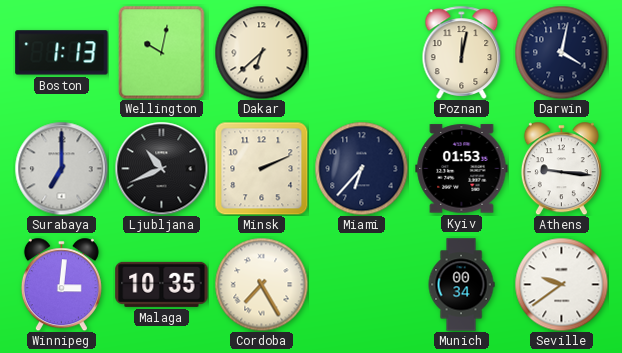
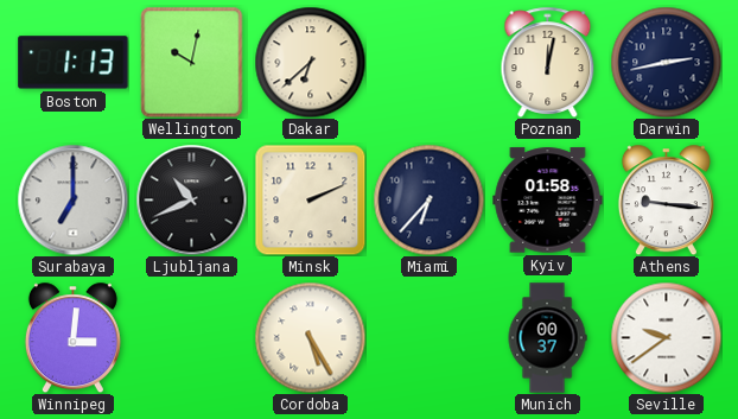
Darwin: 4:02 -> 2:43
Kyiv: 01:53 -> 01:58
Malaga: 10:35 -> none
Cordoba: 7:25 -> 5:25
Munich: 00:34 -> 00:37
